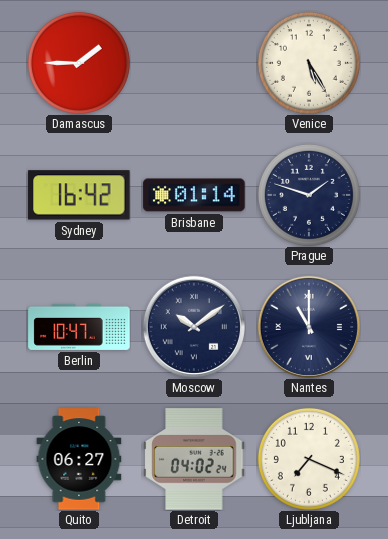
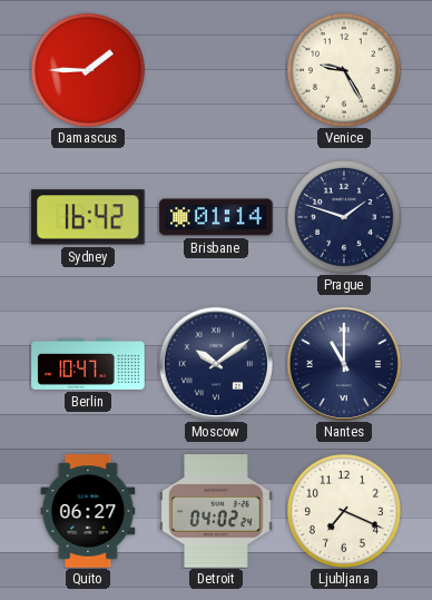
Venice: 5:25 -> 9:25
